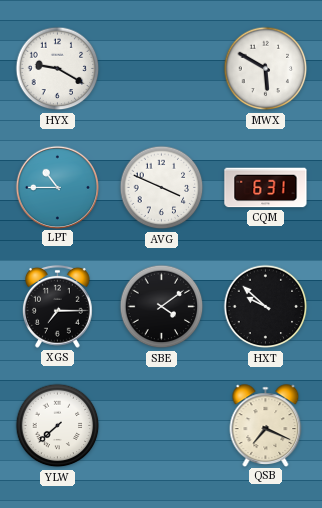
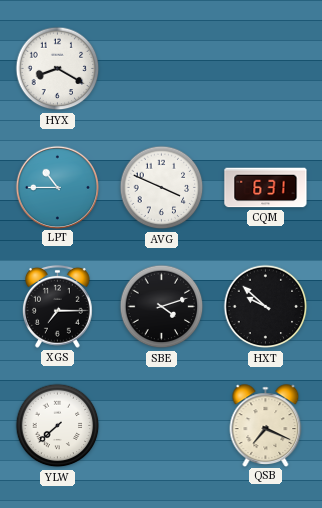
HYX: 9:20 -> 8:20
MWX: 5:50 -> none
SBE: 4:09 -> 4:12
